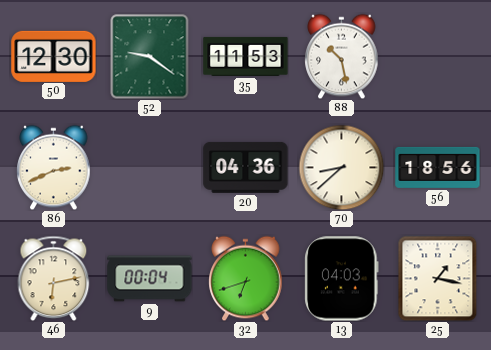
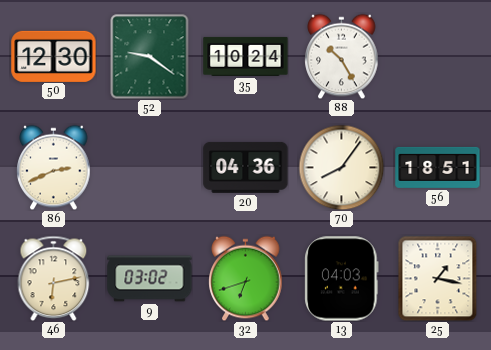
35: 11:53 -> 10:24
88: 10:28 -> 10:25
70: 8:38 -> 8:06
56: 18:56 -> 18:51
9: 00:04 -> 03:02
